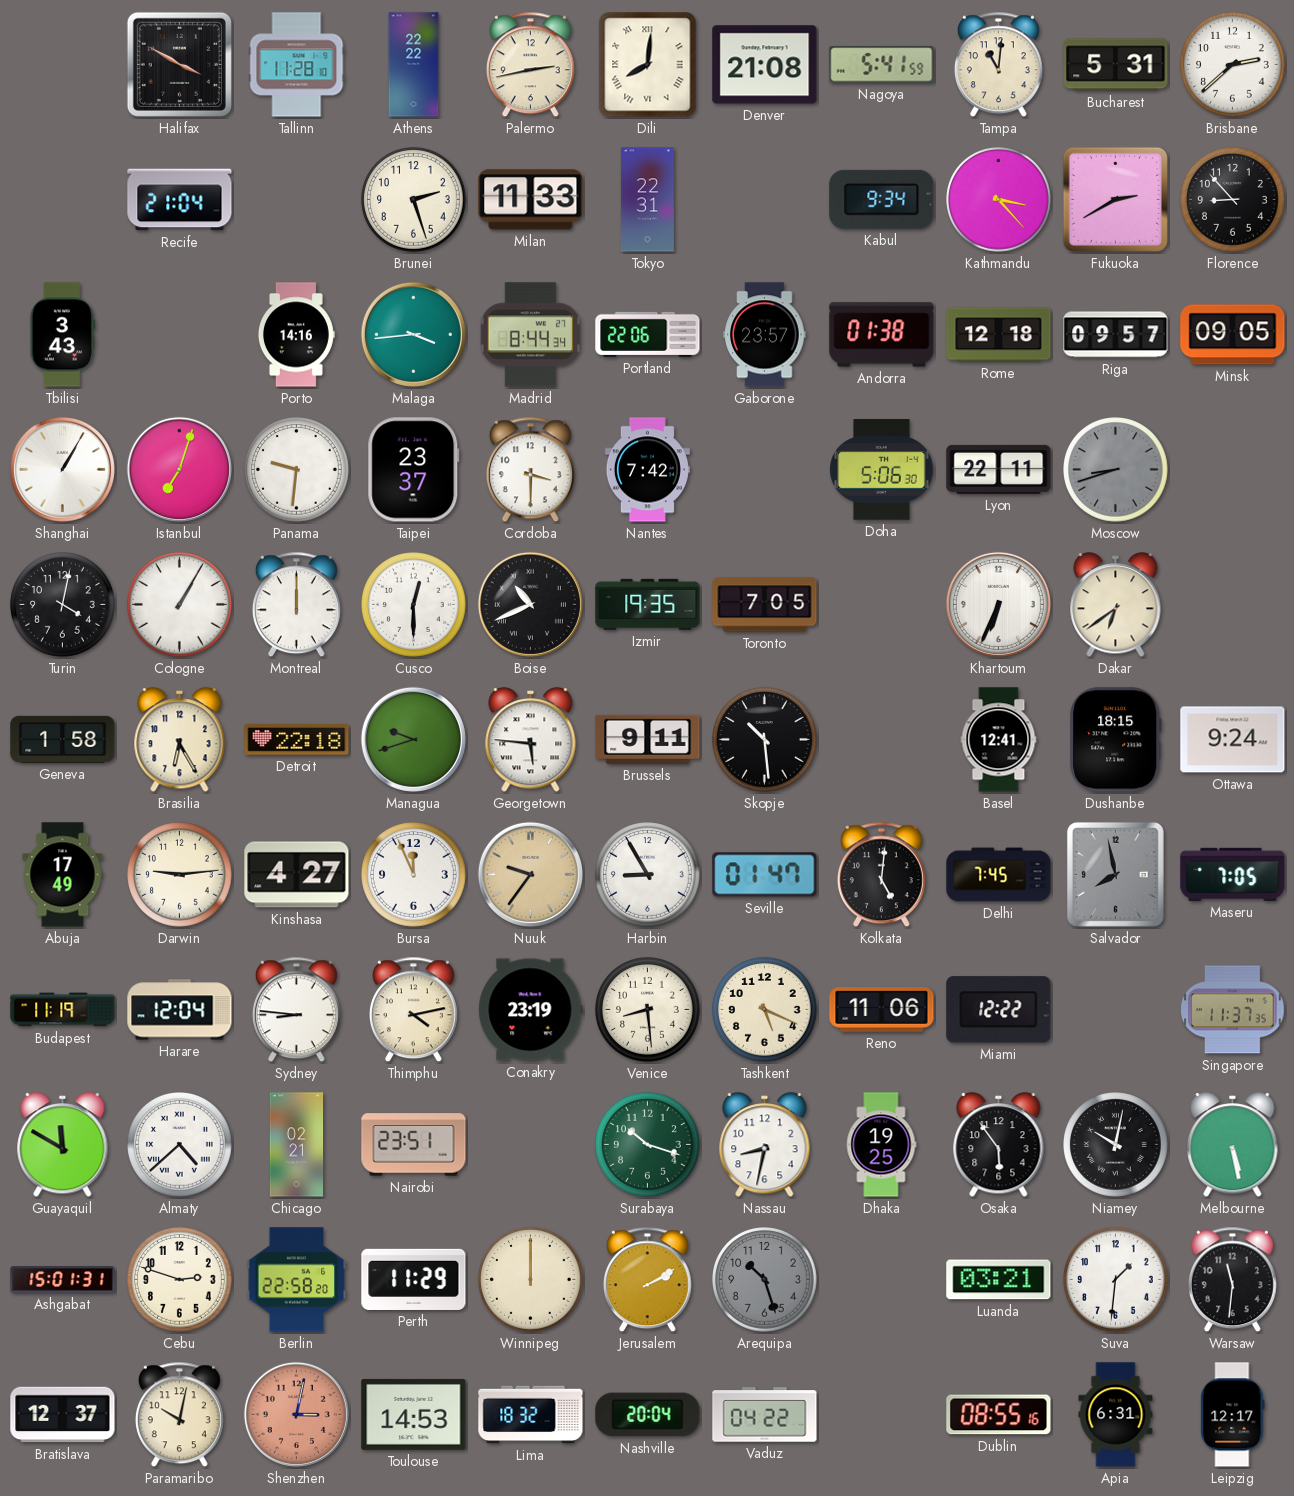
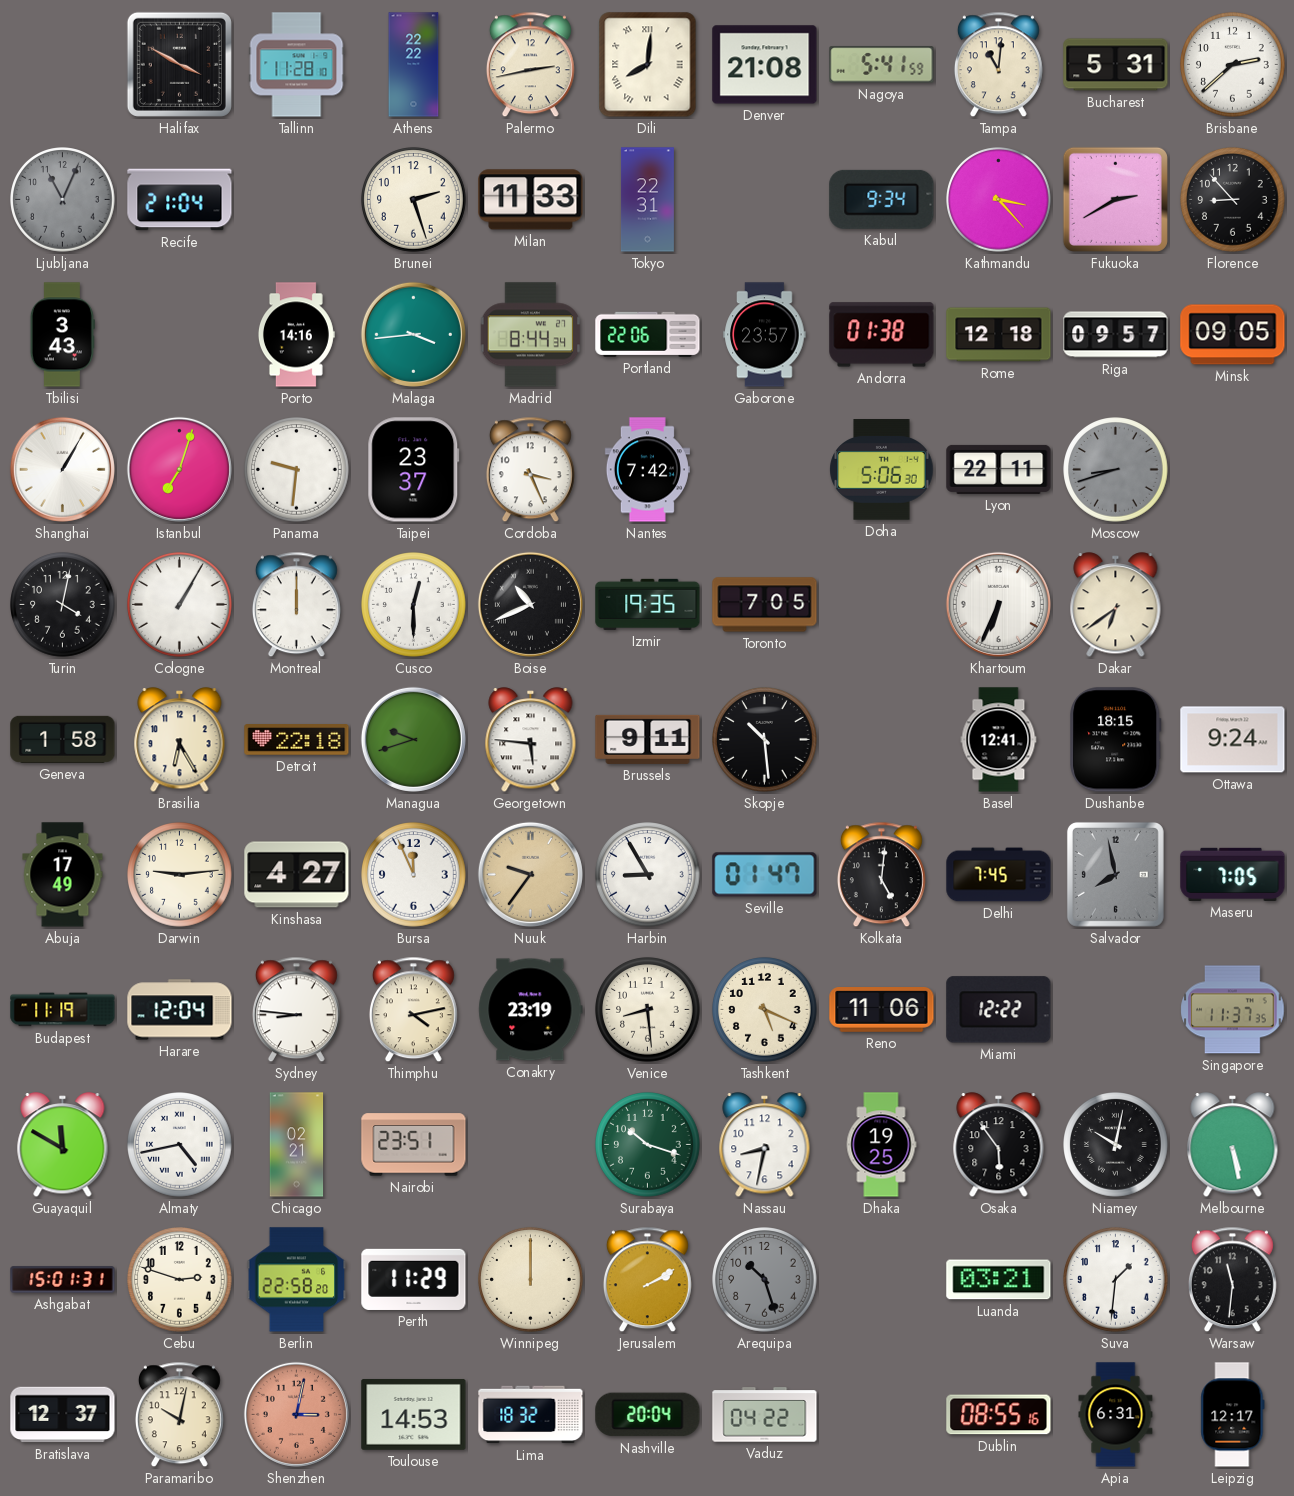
Ljubljana: none -> 11:04
Cordoba: 3:30 -> 3:26
Almaty: 4:38 -> 4:43
